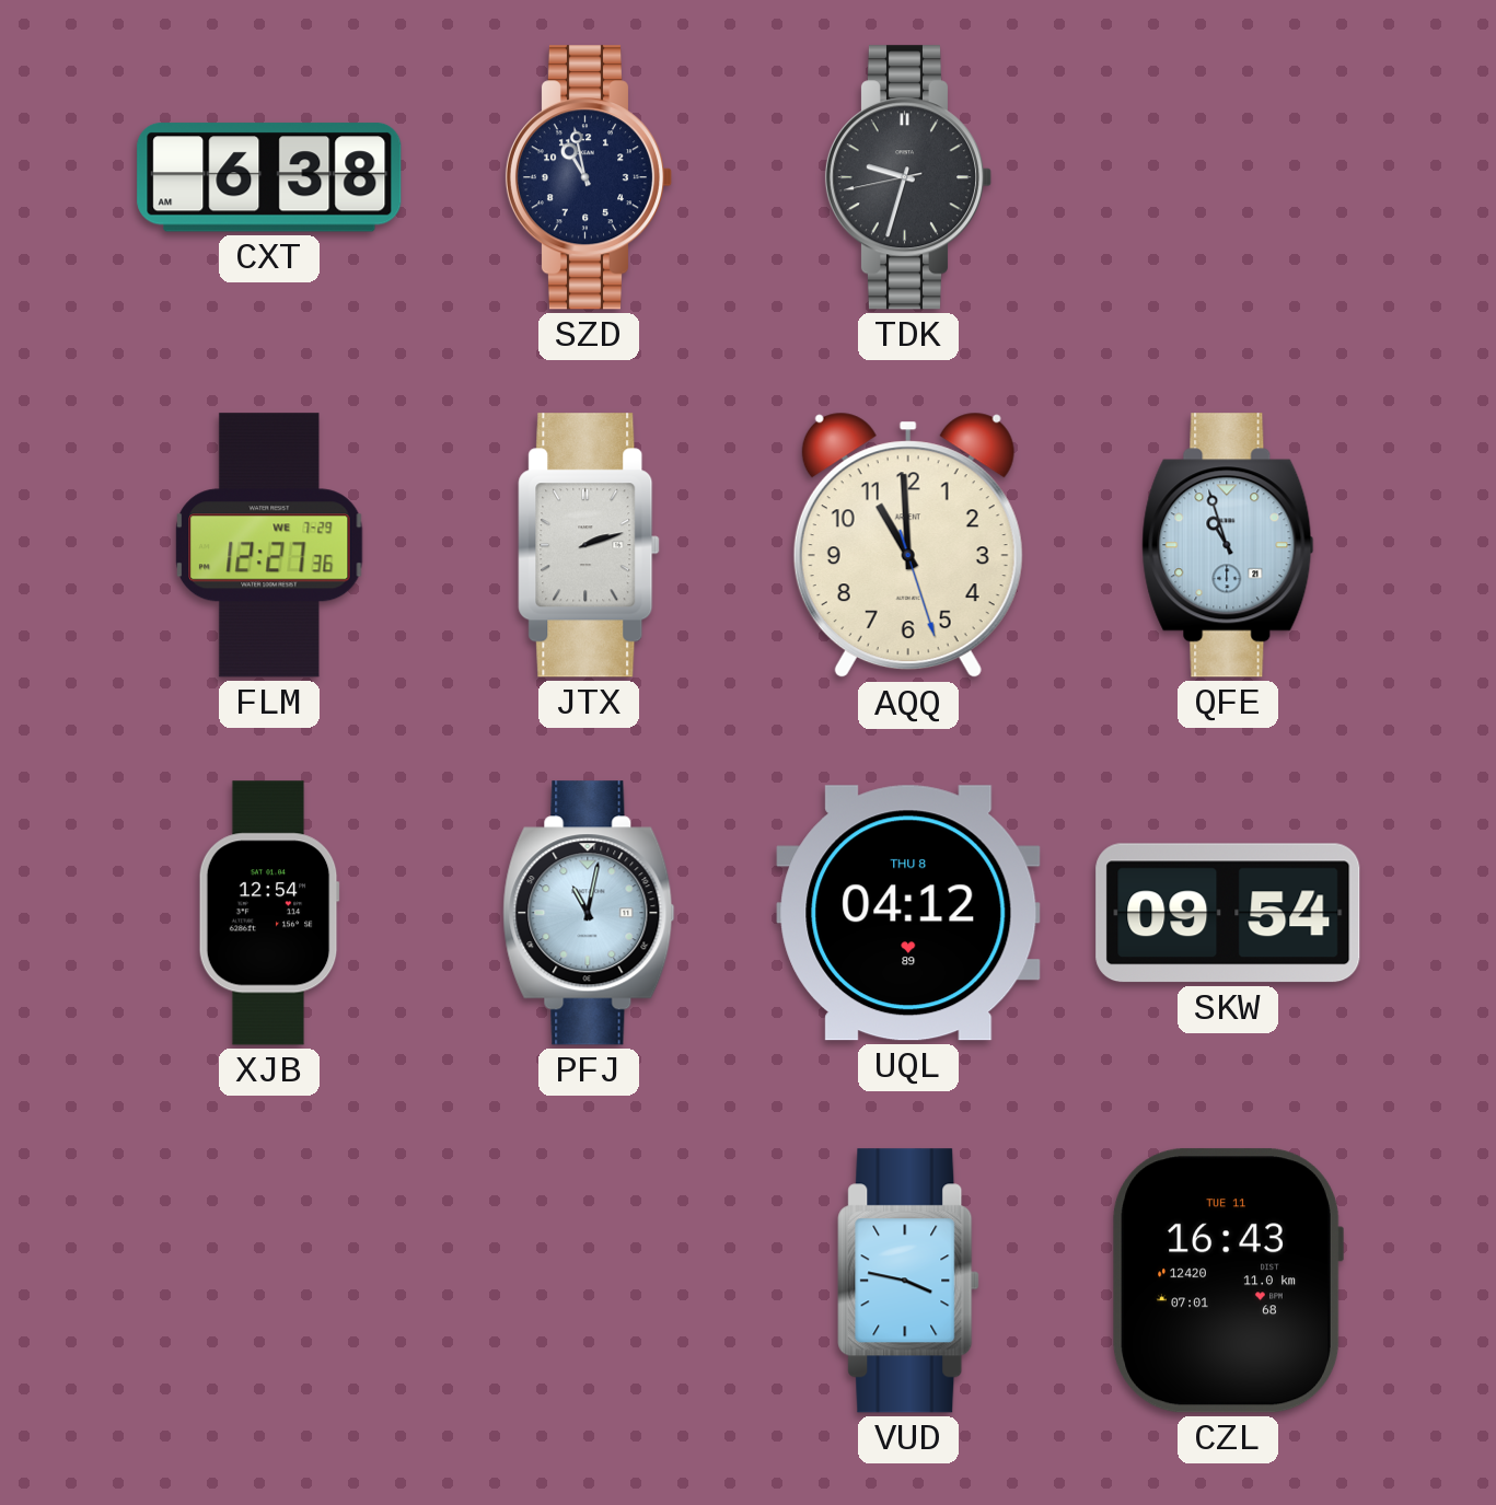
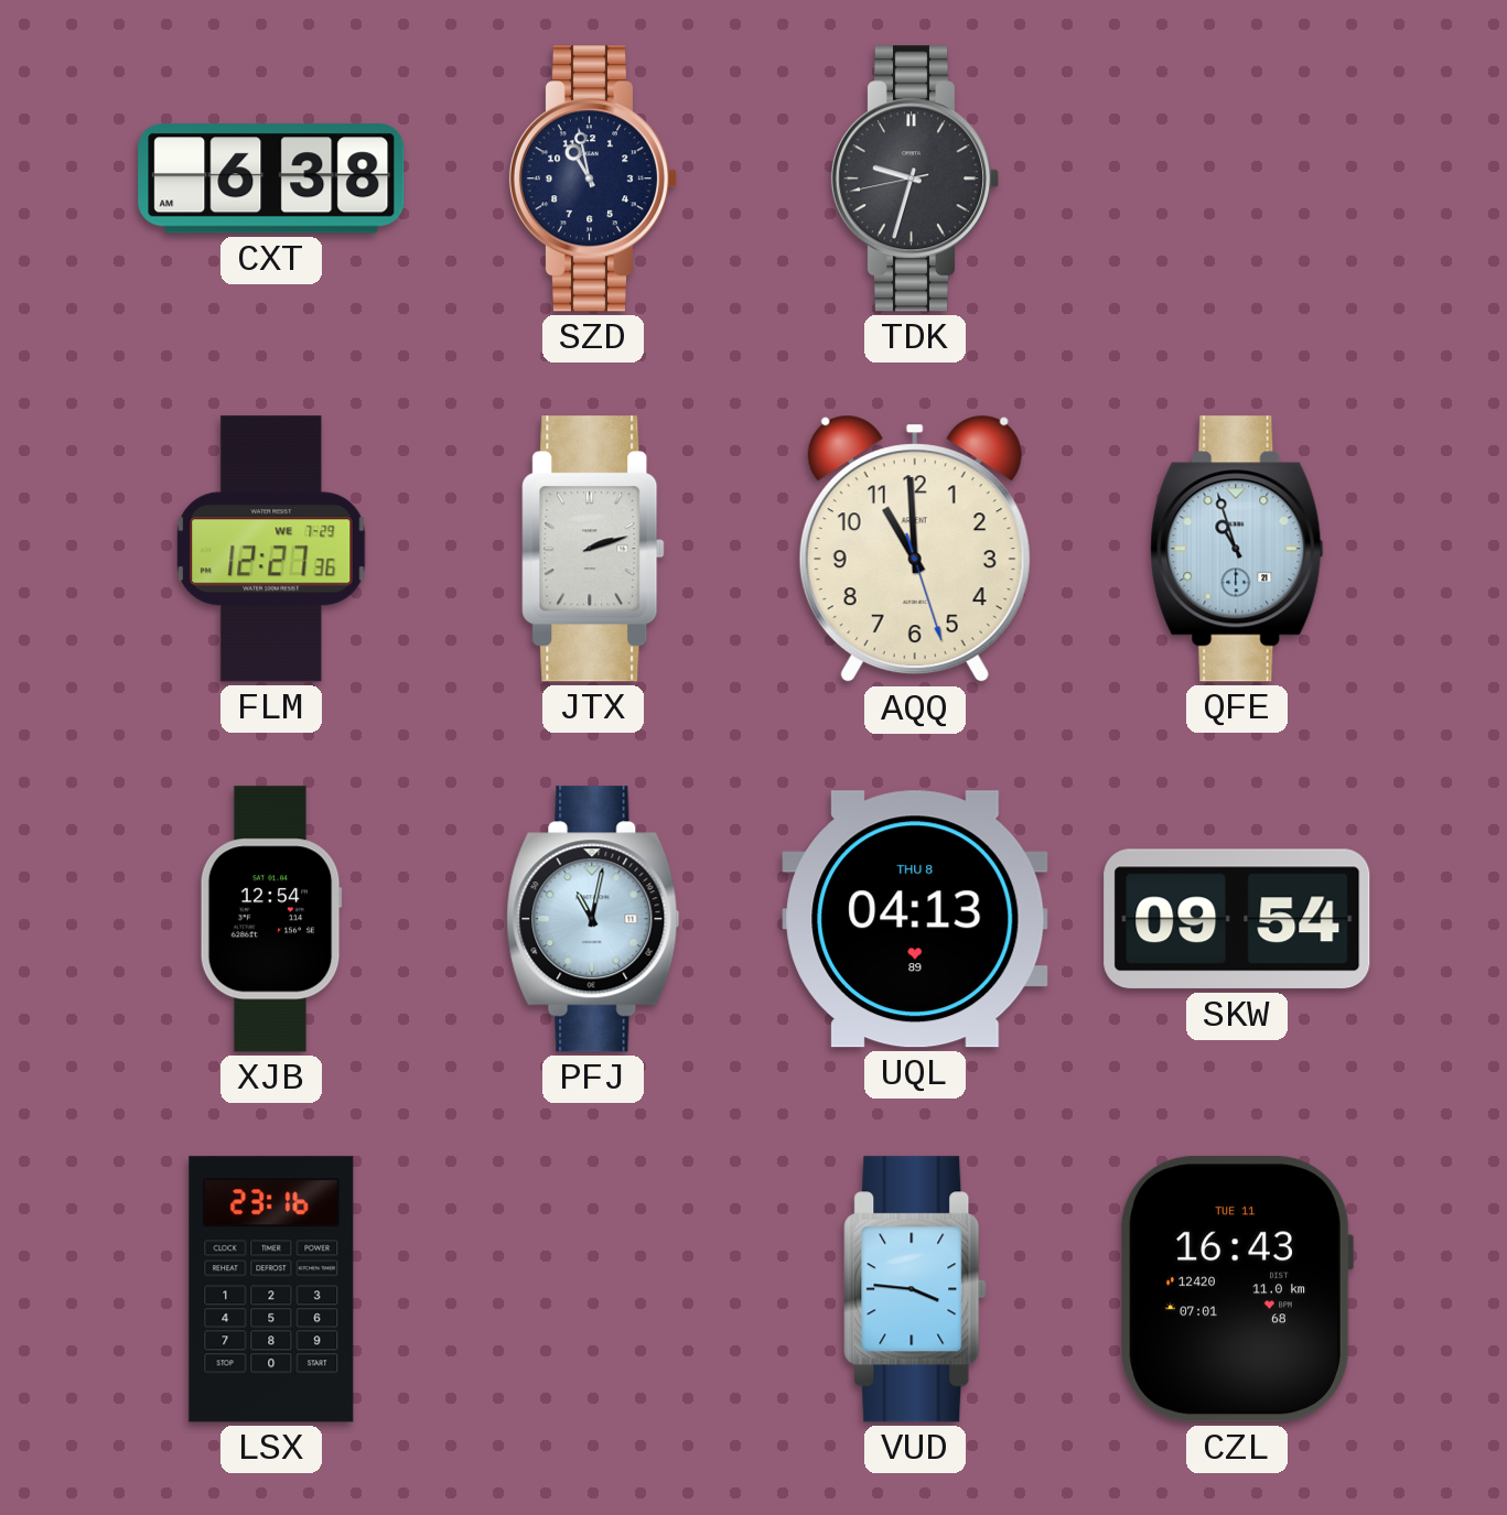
UQL: 04:12 -> 04:13
LSX: none -> 23:16
VUD: 3:47 -> 3:46
